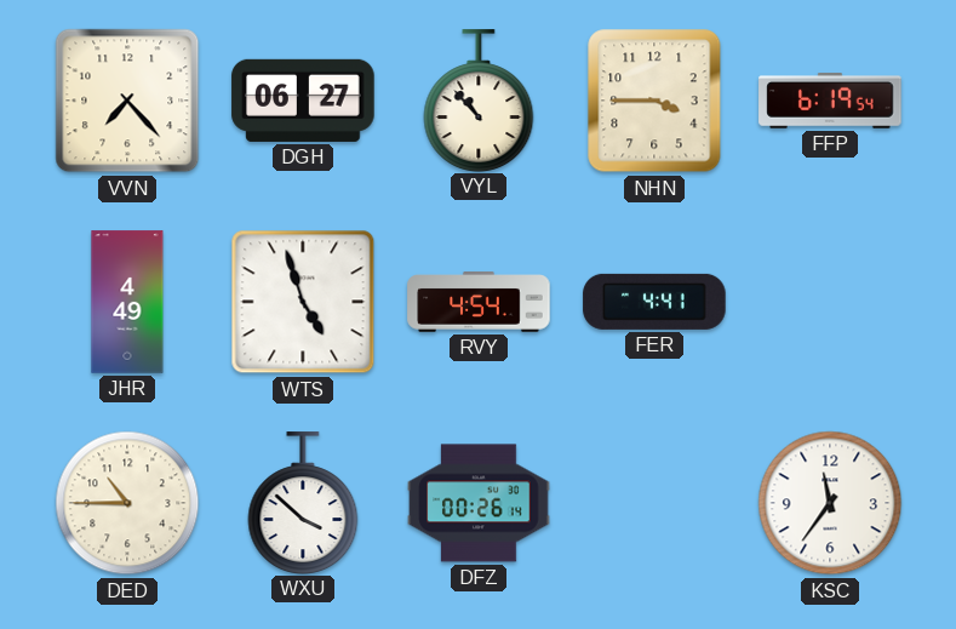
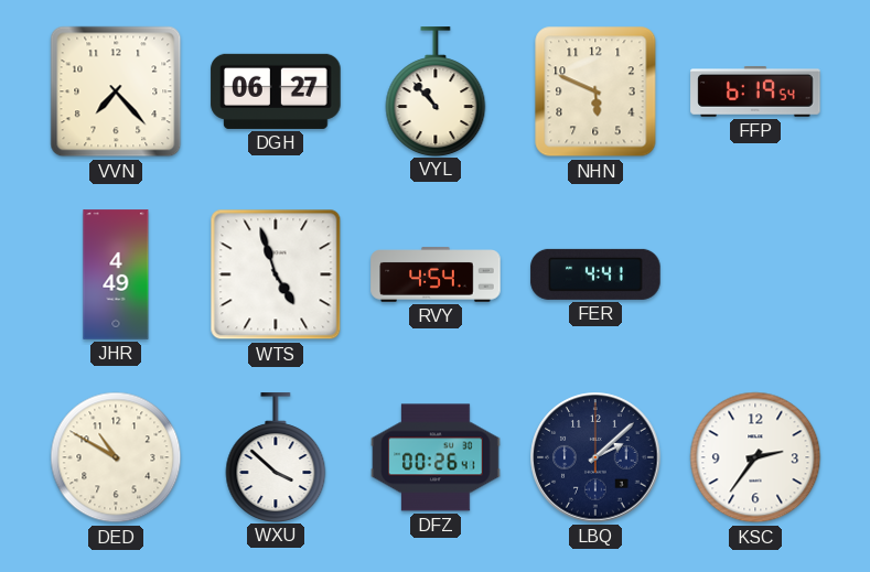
NHN: 3:45 -> 5:49
DED: 10:45 -> 10:50
DFZ: 00:26:14 -> 00:26:41
LBQ: none -> 2:08
KSC: 11:36 -> 2:36
